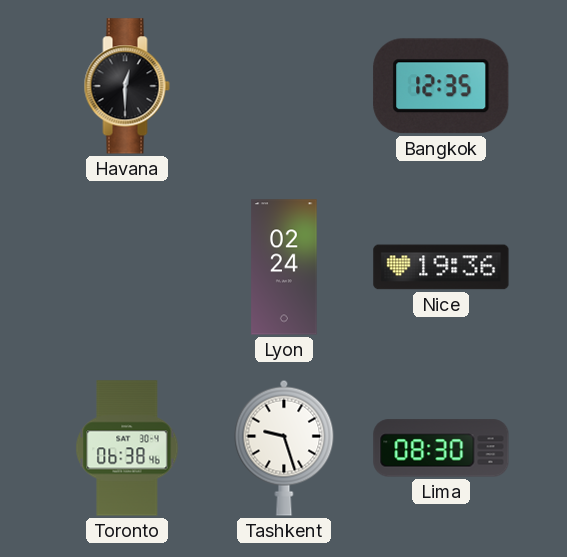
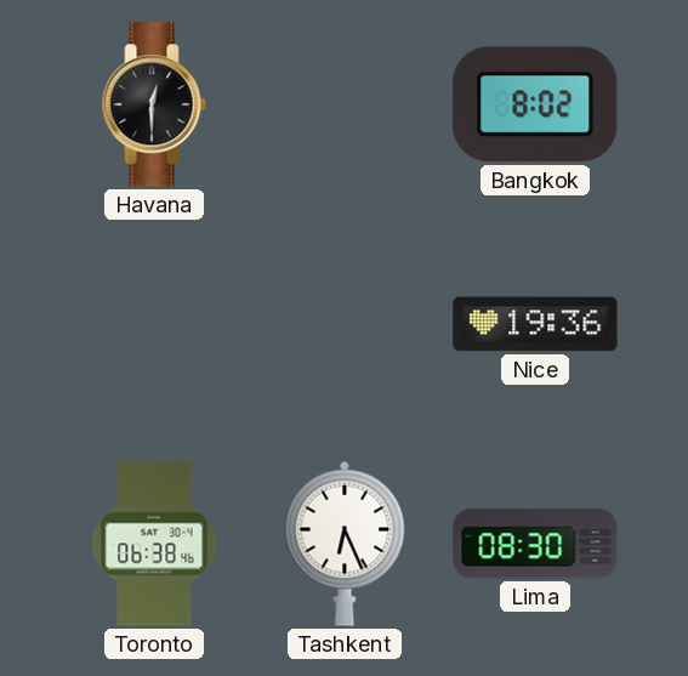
Bangkok: 12:35 -> 8:02
Lyon: 02:24 -> none
Tashkent: 9:27 -> 6:26
